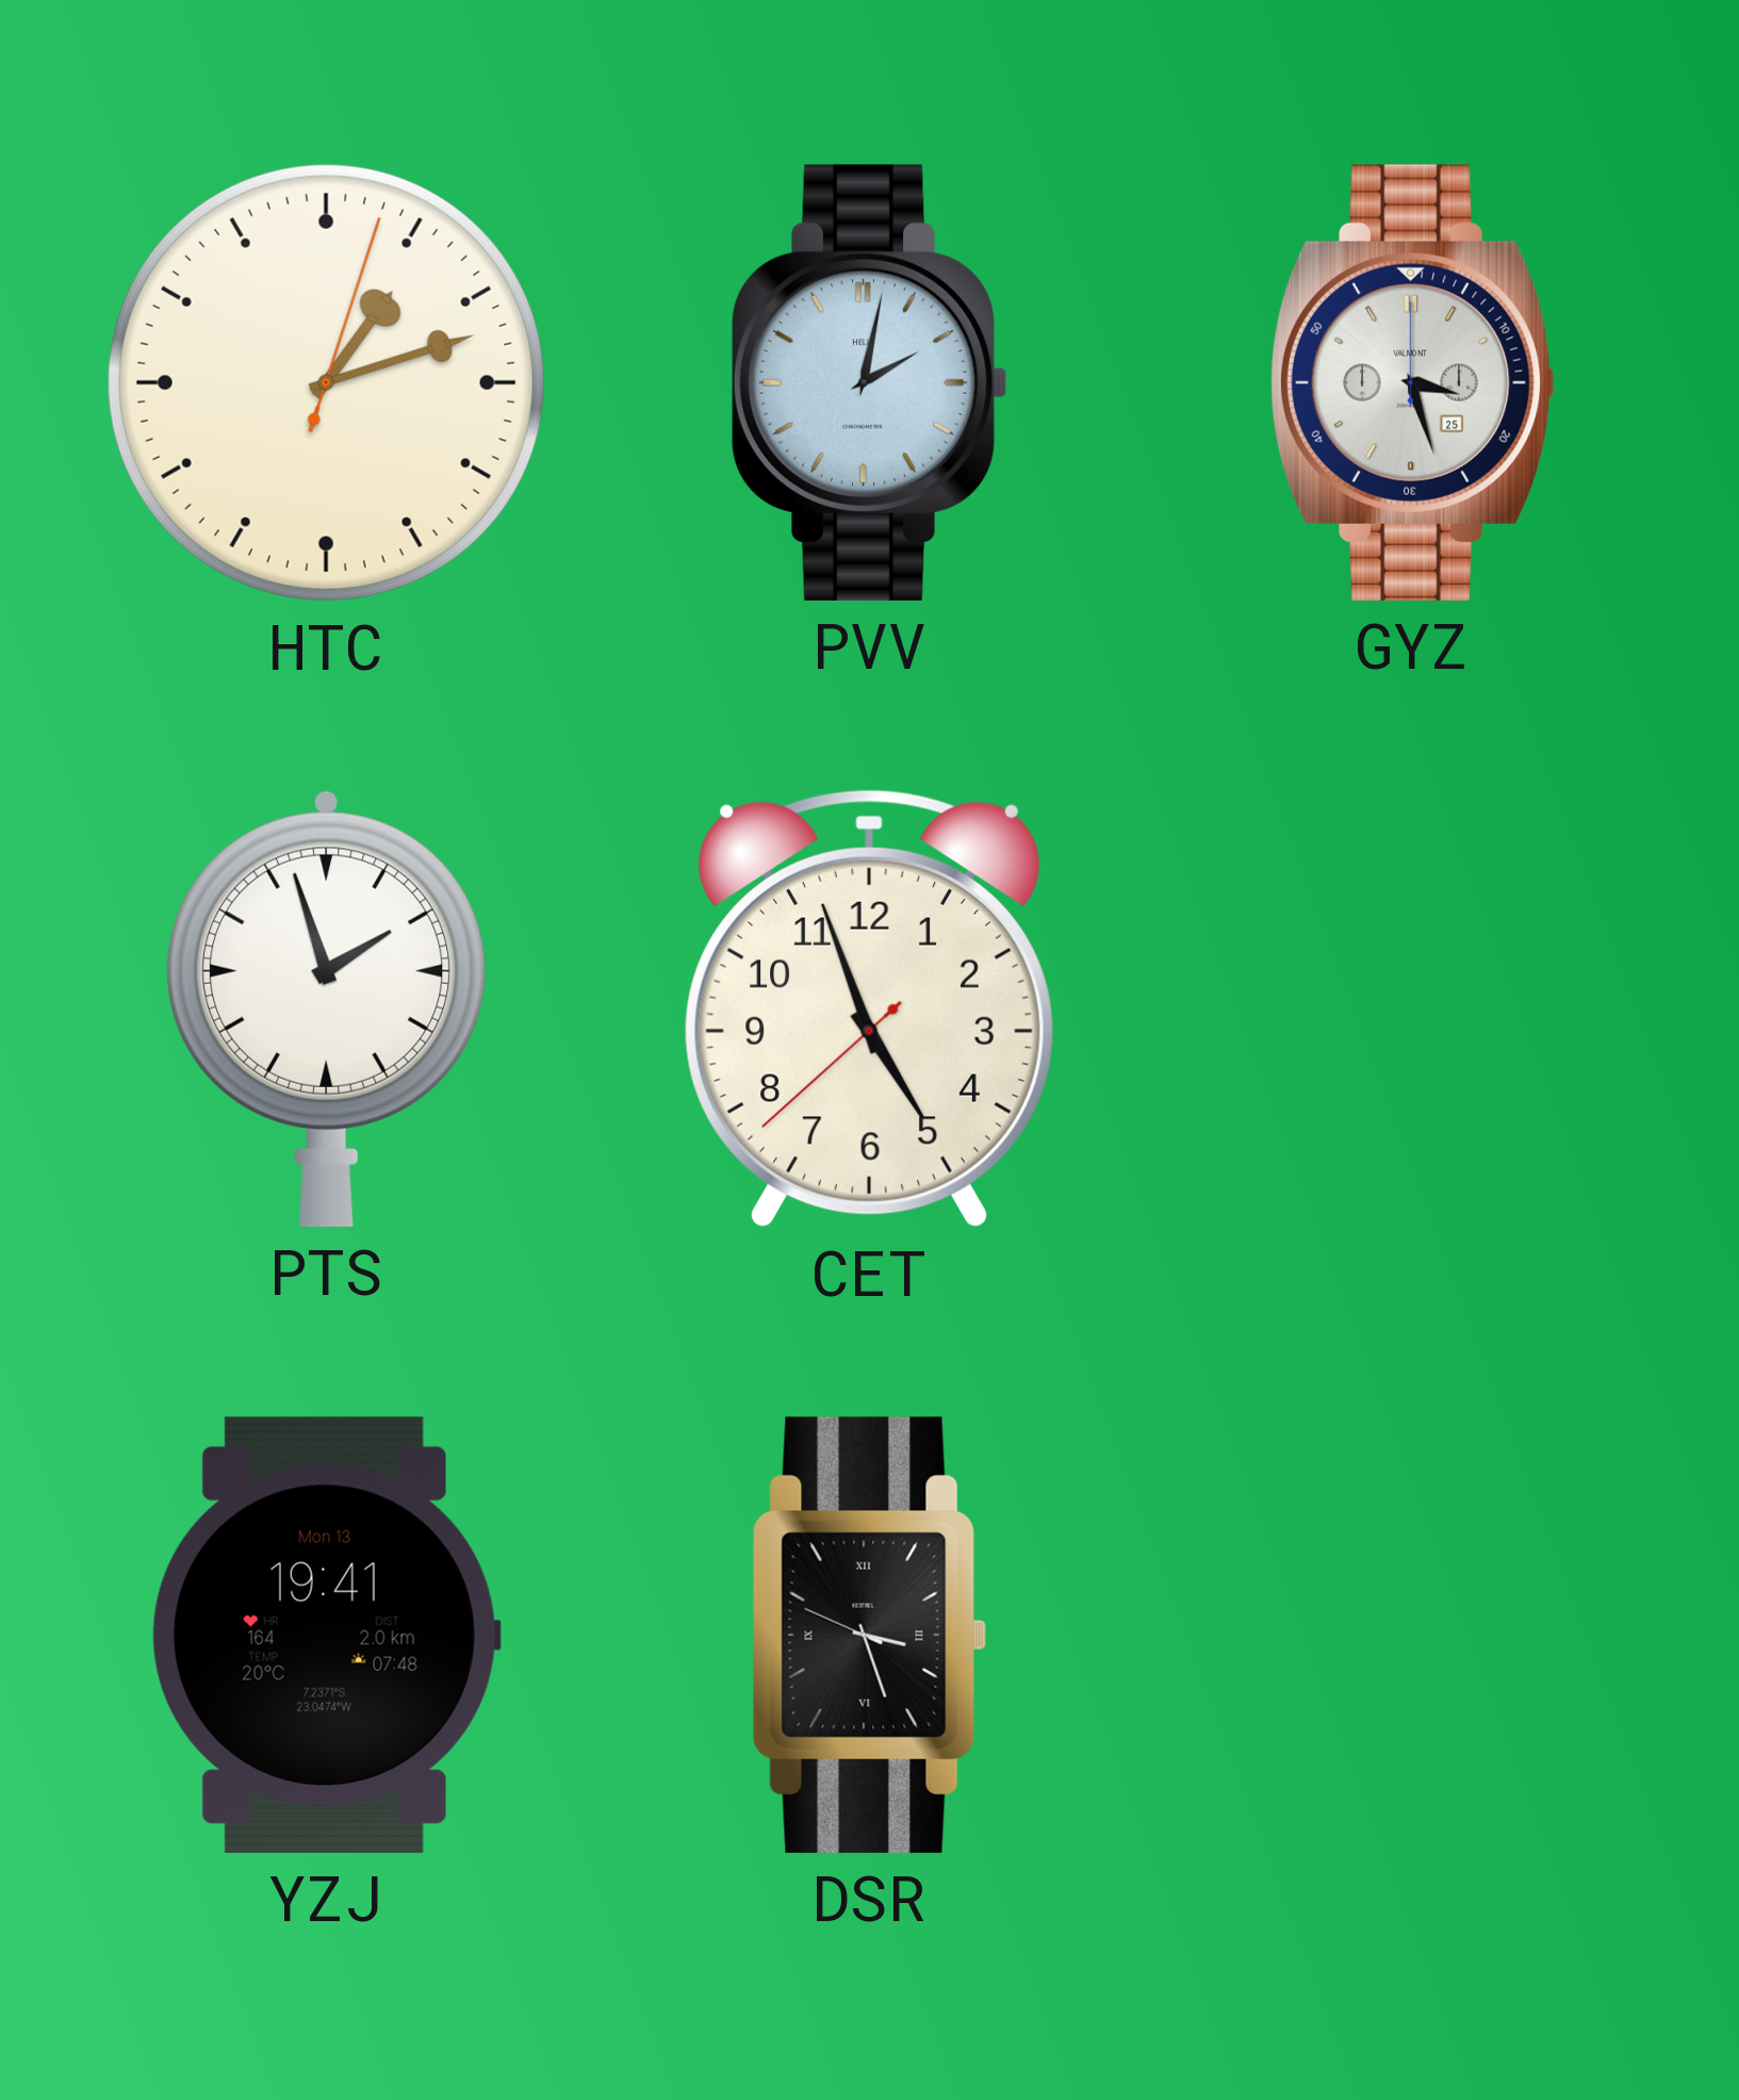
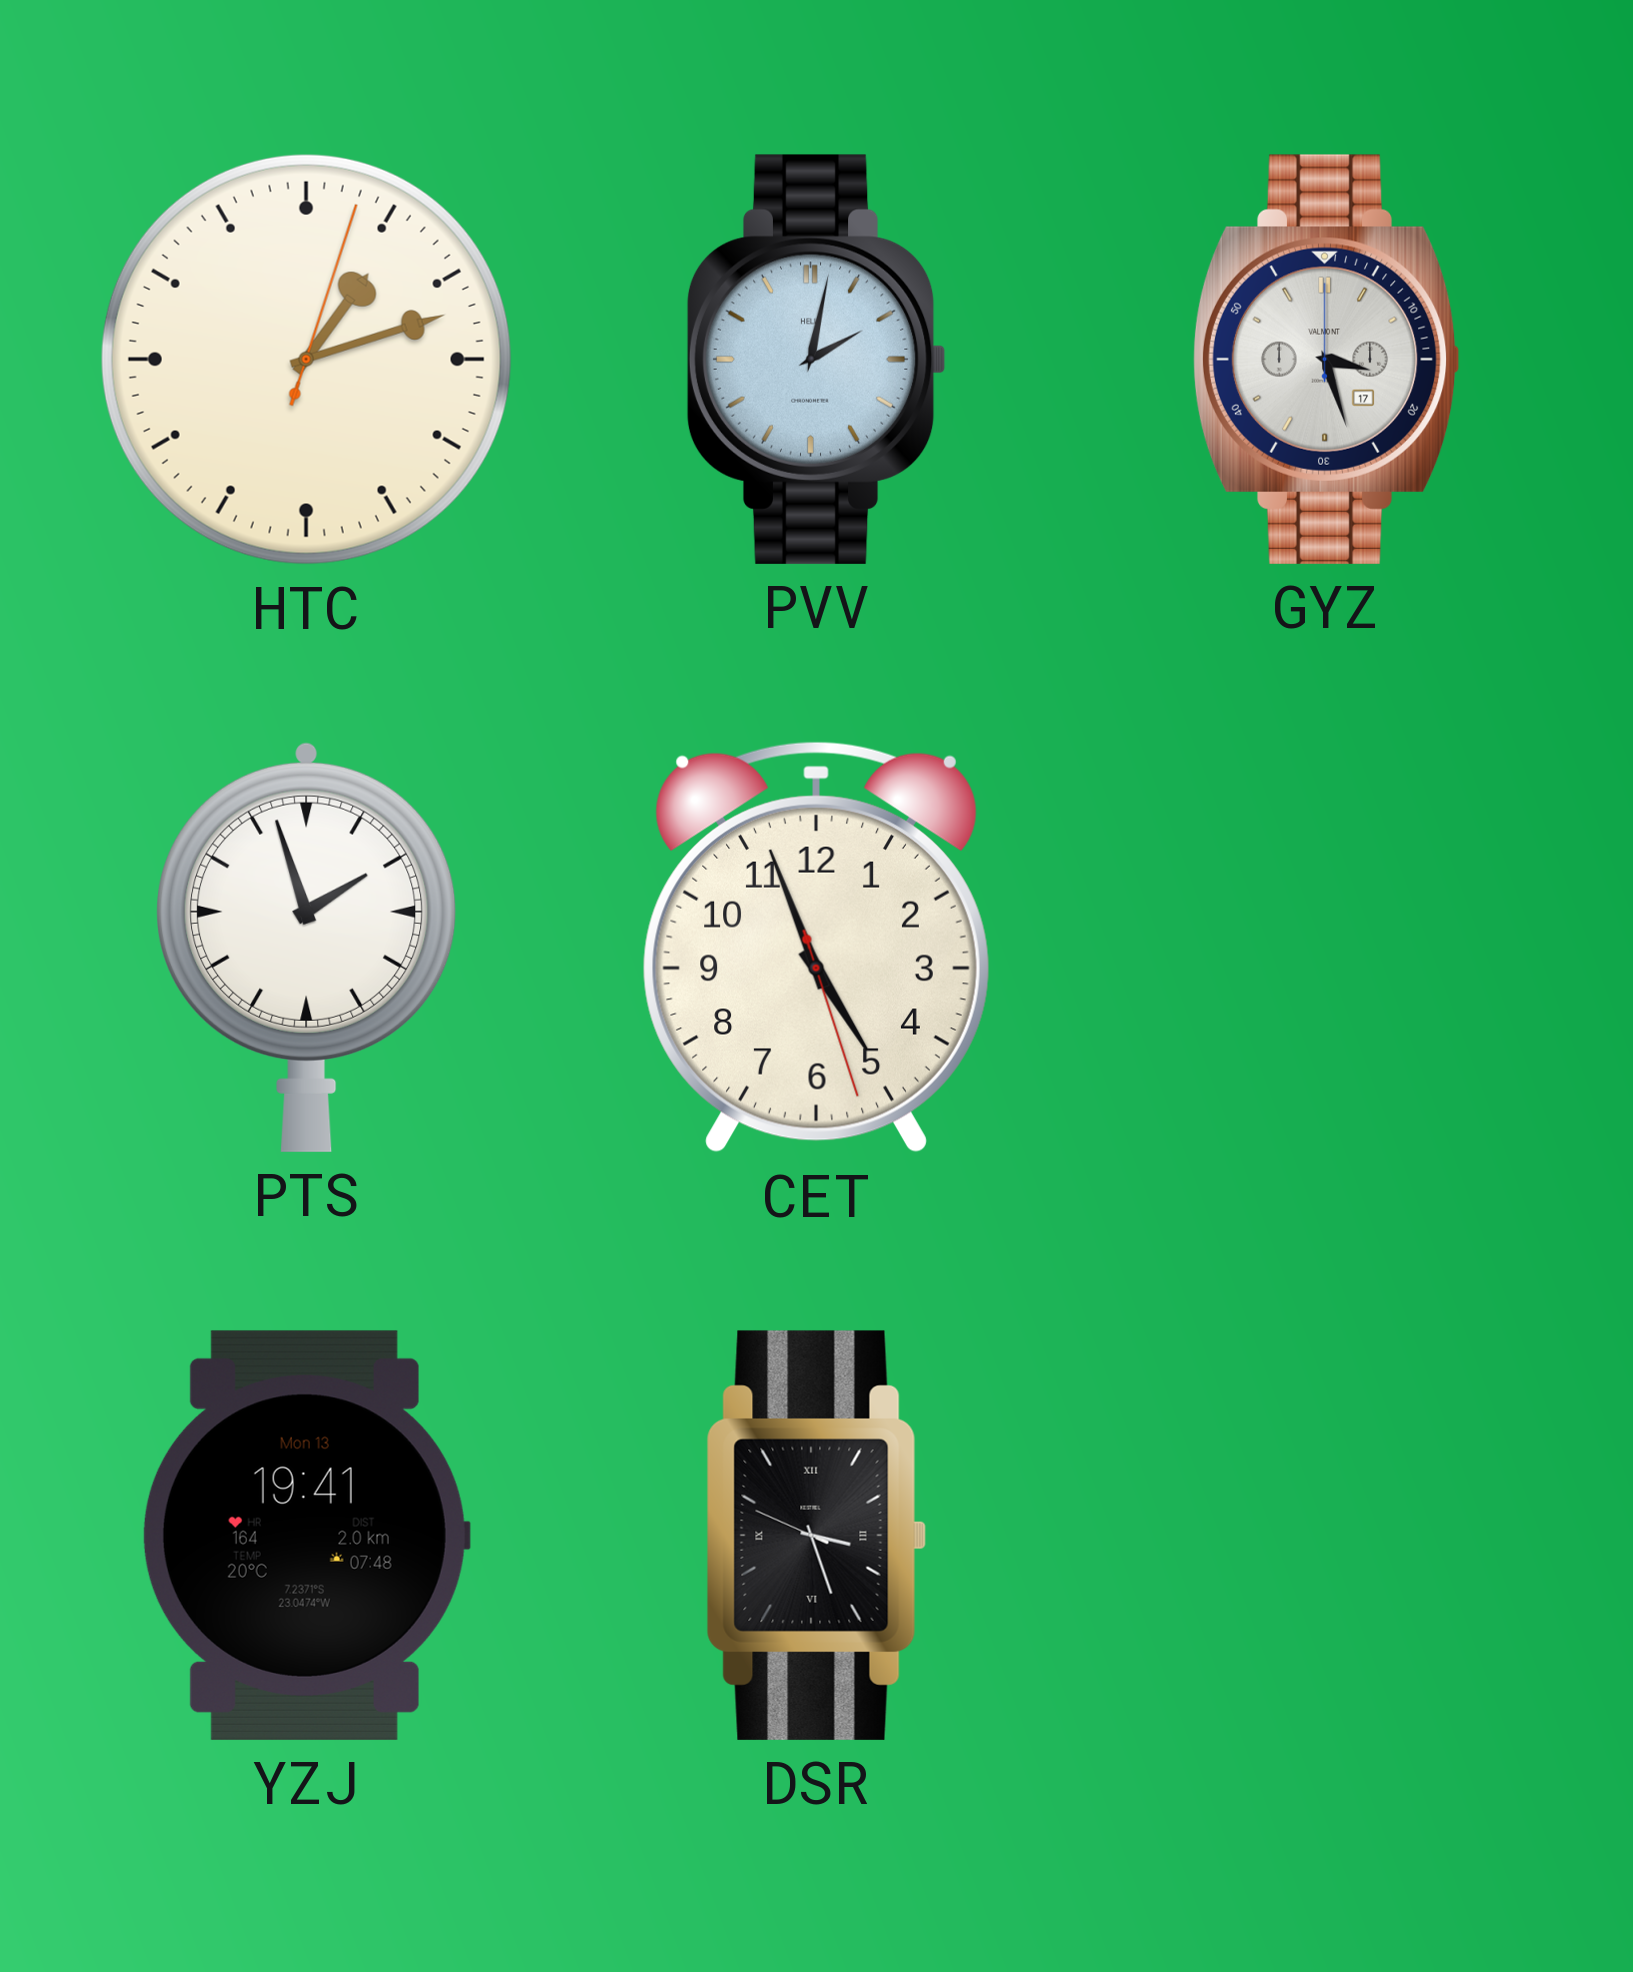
GYZ date: 25 -> 17
CET: 4:56:38 -> 4:56:27
